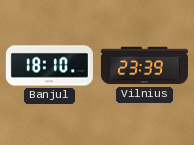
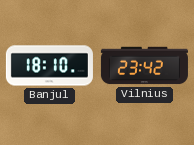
Vilnius: 23:39 -> 23:42
